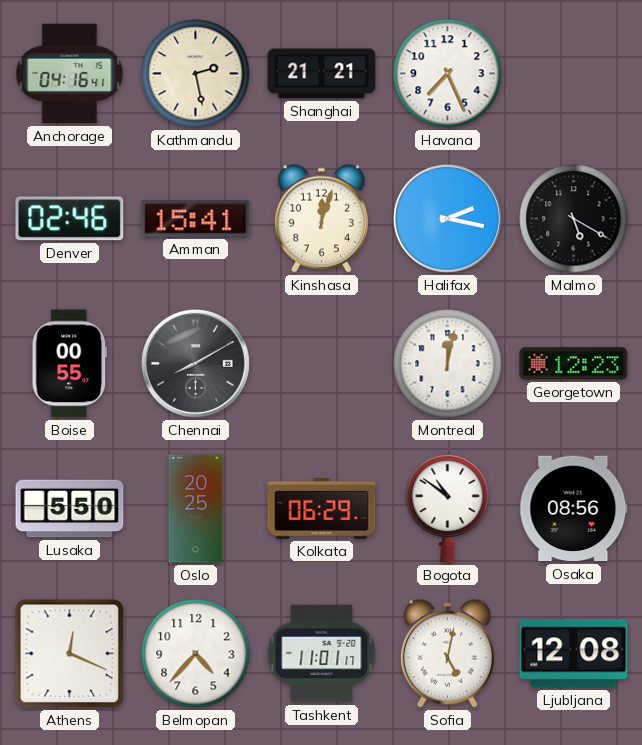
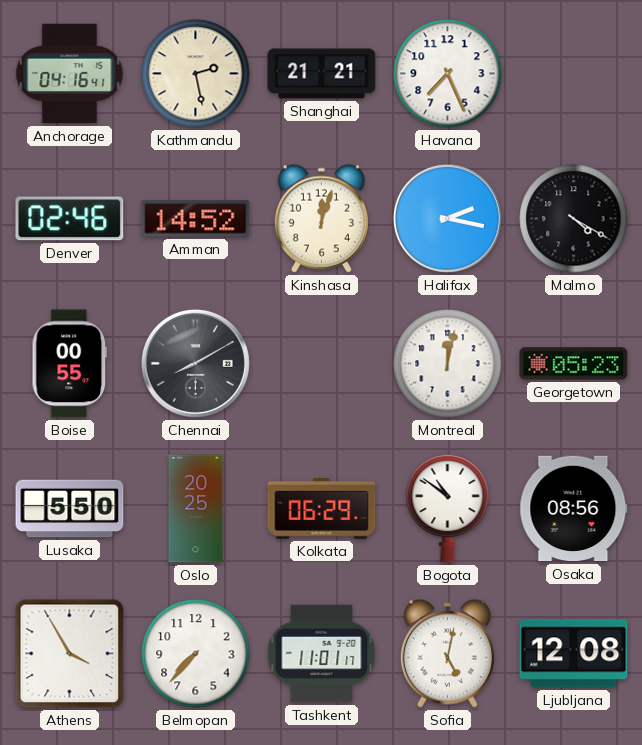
Amman: 15:41 -> 14:52
Malmo: 5:20 -> 4:20
Georgetown: 12:23 -> 05:23
Athens: 12:19 -> 3:55
Belmopan: 4:37 -> 7:37
